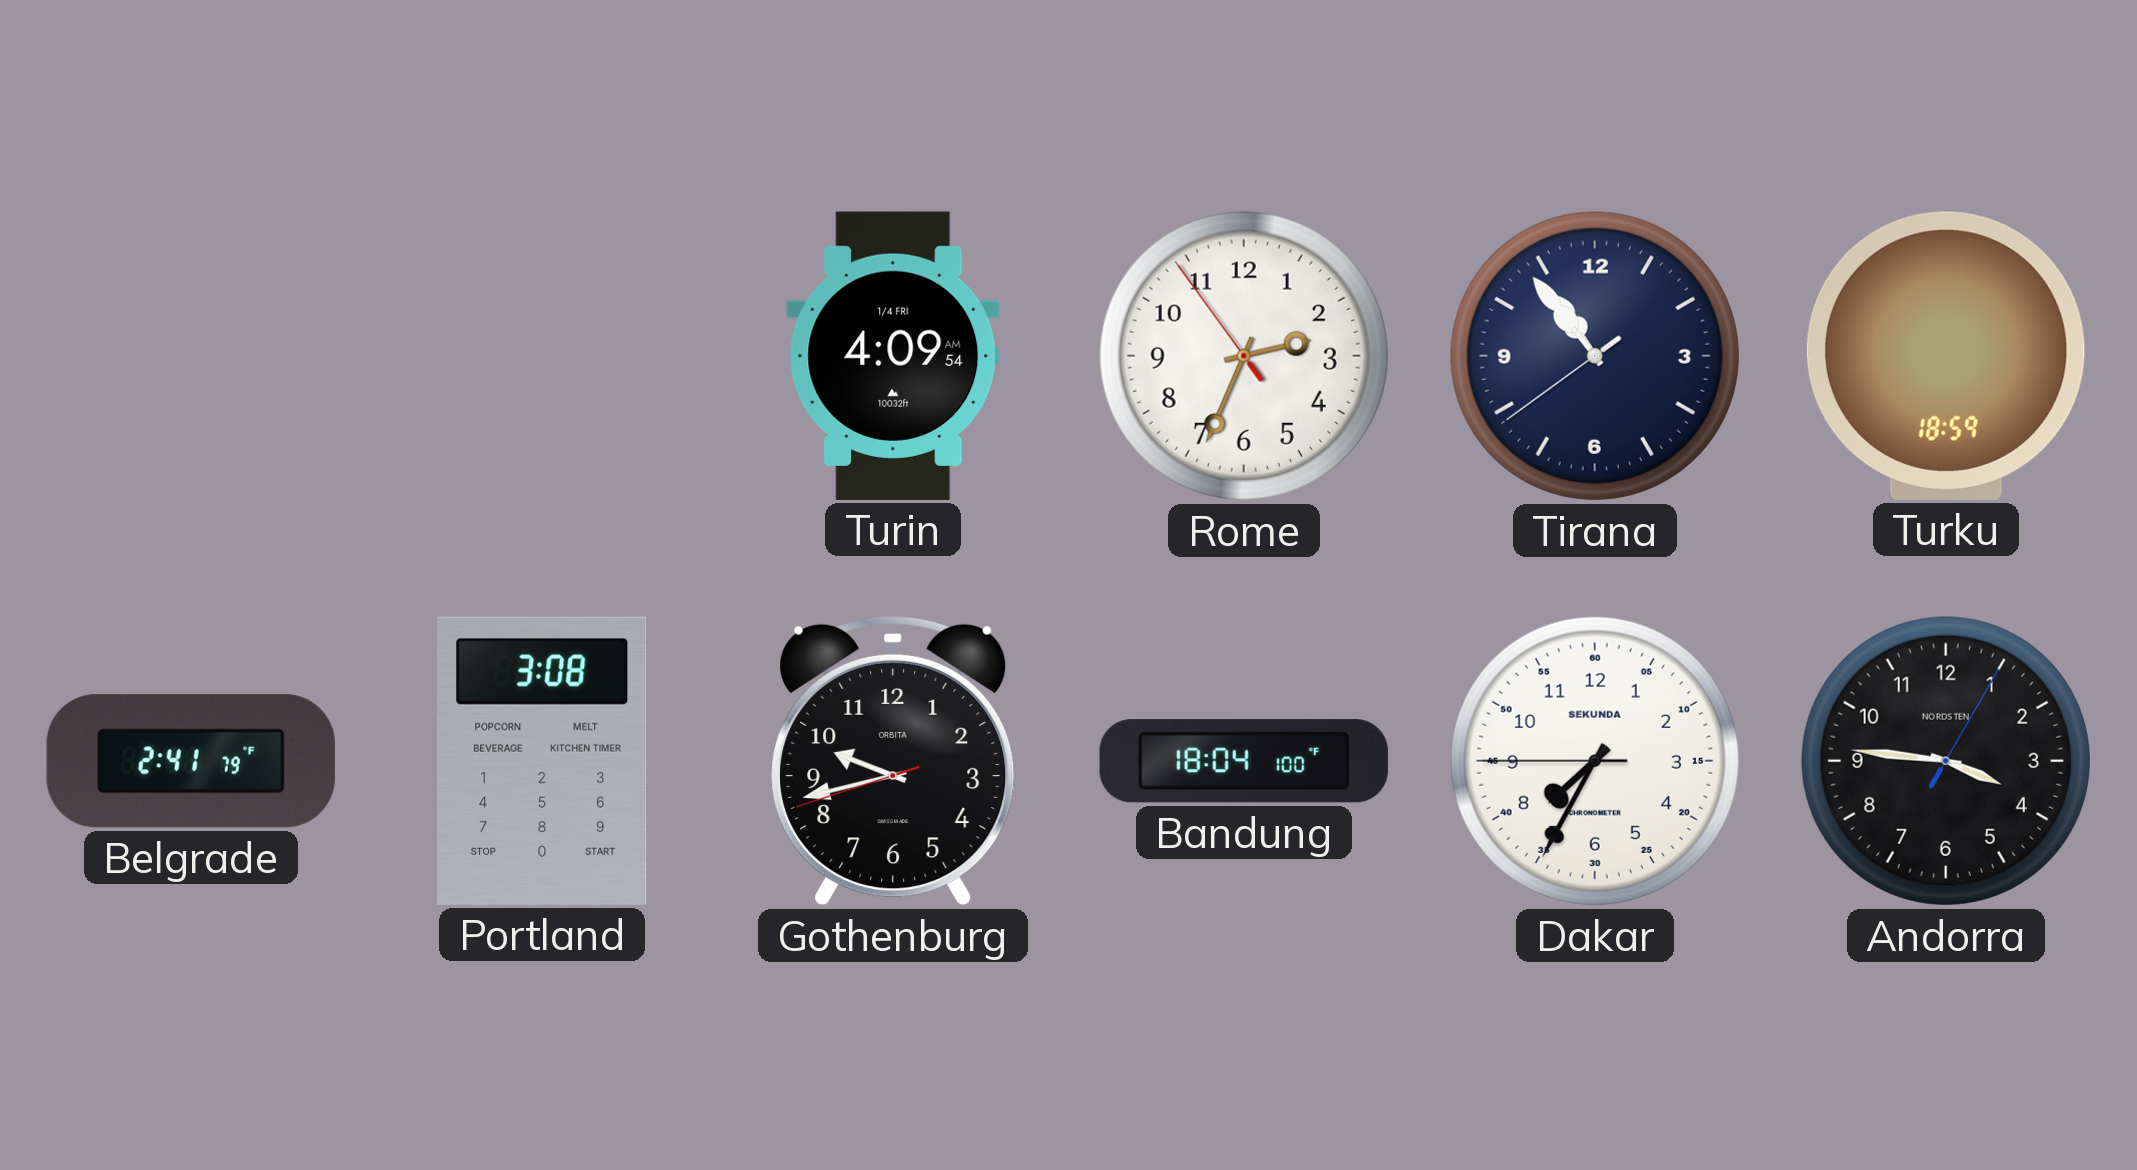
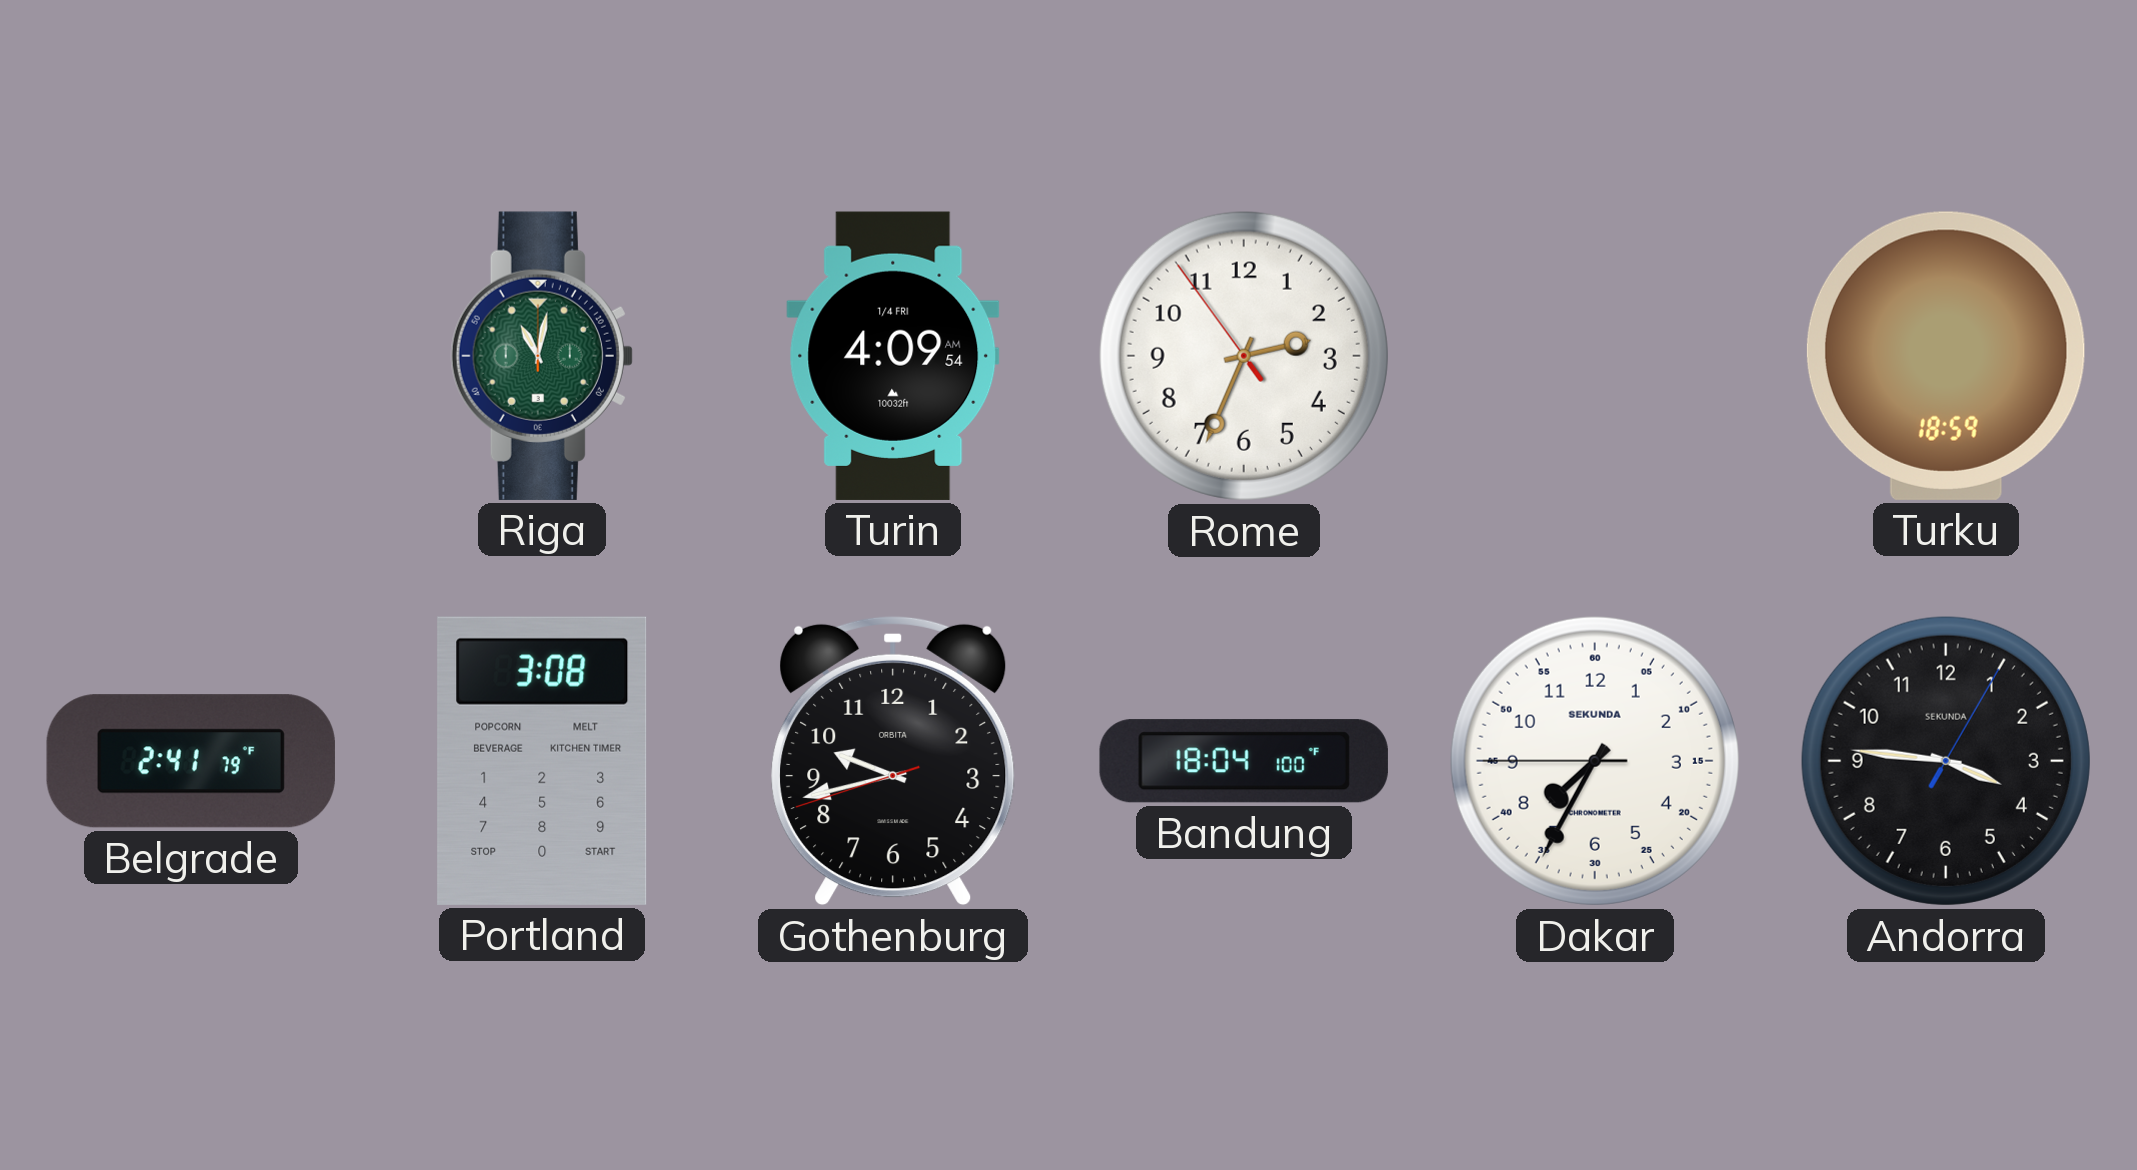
Riga: none -> 11:02
Tirana: 10:53 -> none
Andorra brand: NORDSTEN -> SEKUNDA
